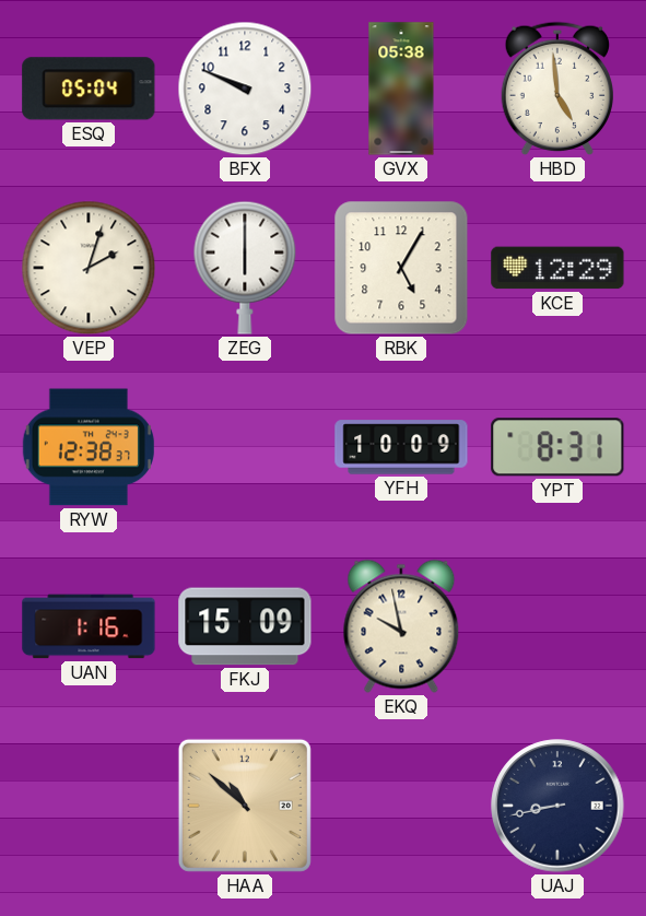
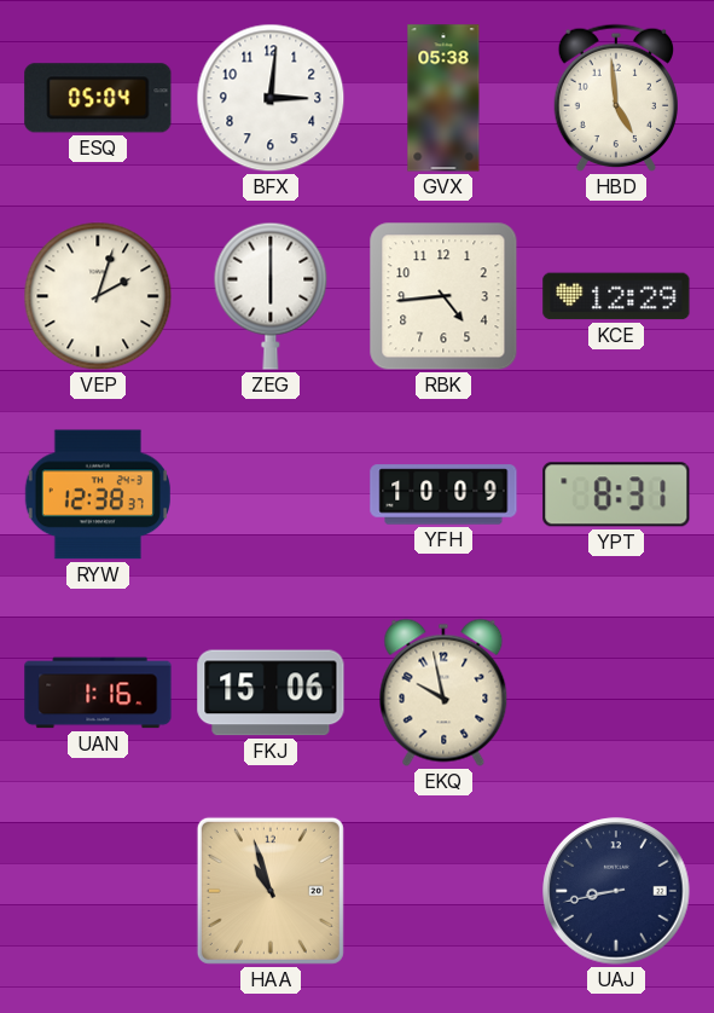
BFX: 9:49 -> 3:01
RBK: 5:05 -> 4:44
FKJ: 15:09 -> 15:06
HAA: 10:52 -> 10:57
